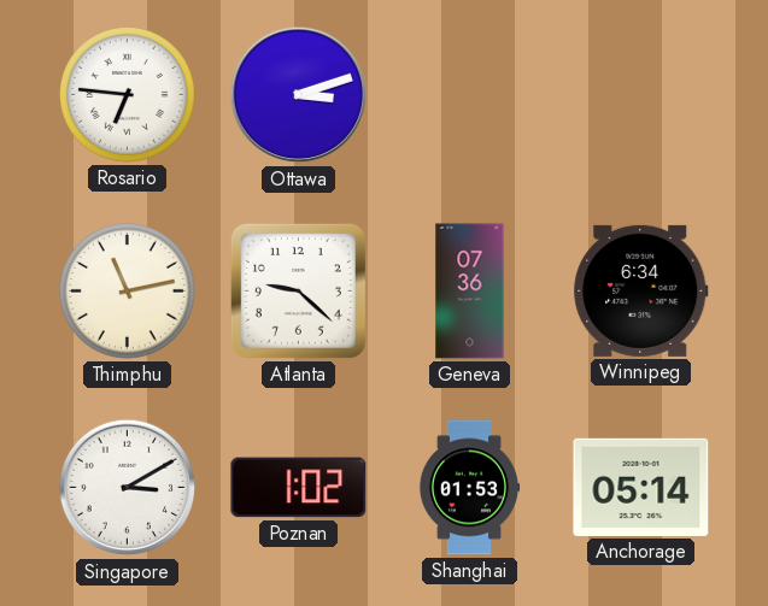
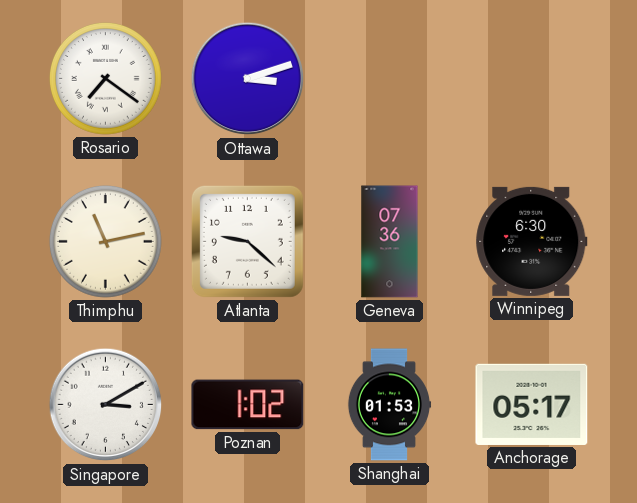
Rosario: 6:46 -> 7:21
Winnipeg: 6:34 -> 6:30
Anchorage: 05:14 -> 05:17
